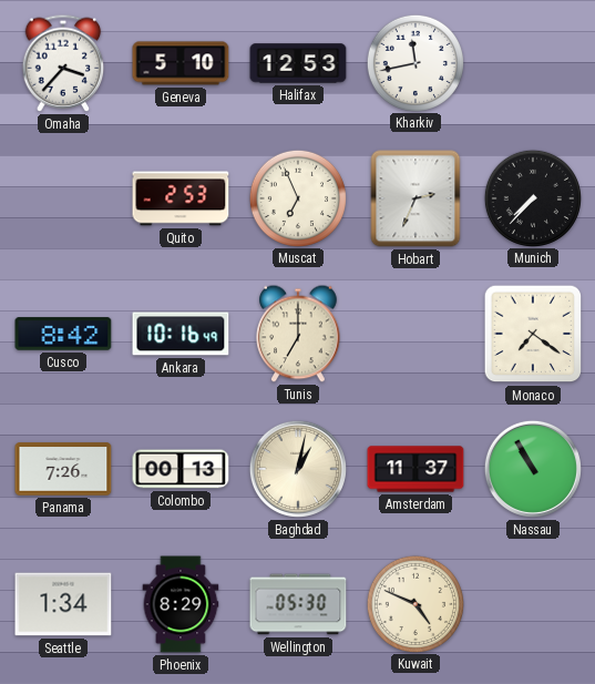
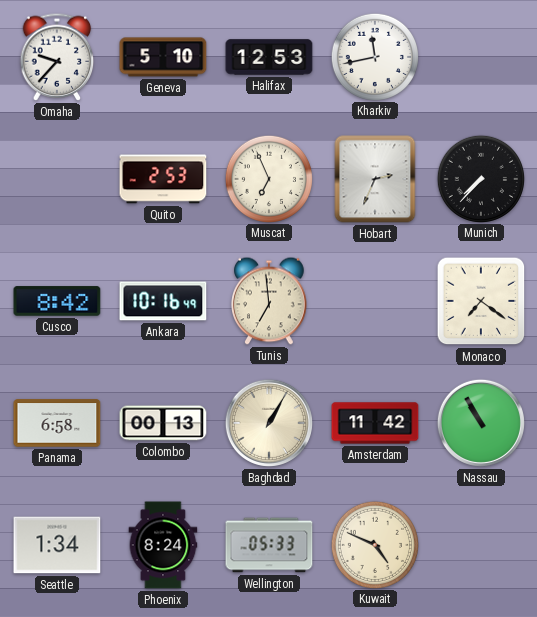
Omaha: 3:37 -> 9:37
Tunis: 7:00 -> 6:59
Panama: 7:26 -> 6:58
Baghdad: 1:02 -> 1:05
Amsterdam: 11:37 -> 11:42
Phoenix: 8:29 -> 8:24
Wellington: 05:30 -> 05:33
